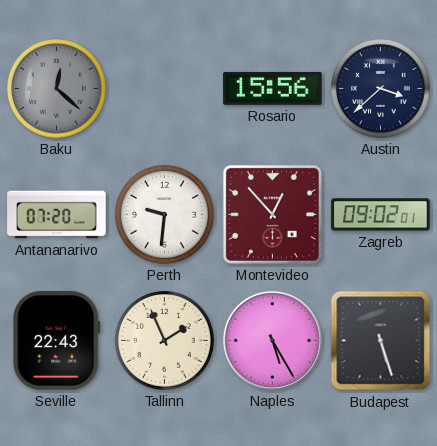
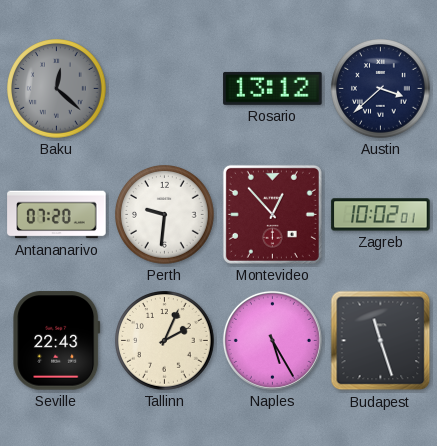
Rosario: 15:56 -> 13:12
Zagreb: 09:02 -> 10:02
Tallinn: 1:56 -> 2:04
Budapest: 5:27 -> 11:27
